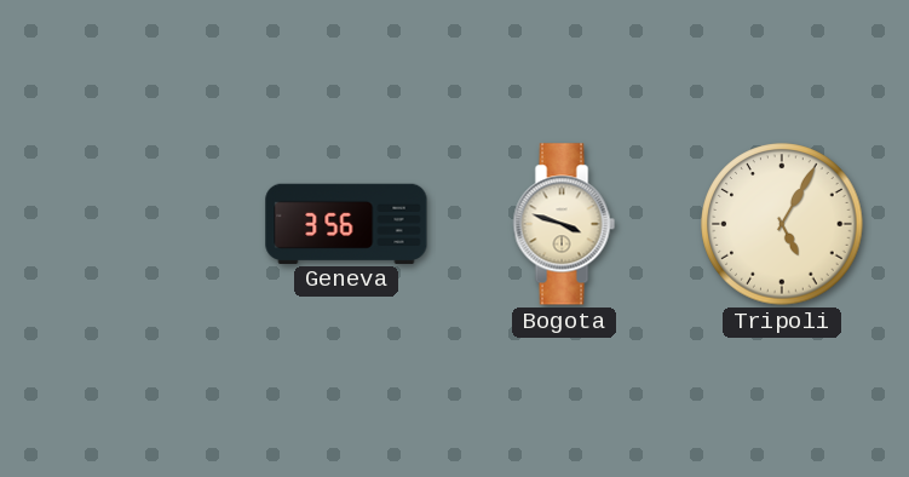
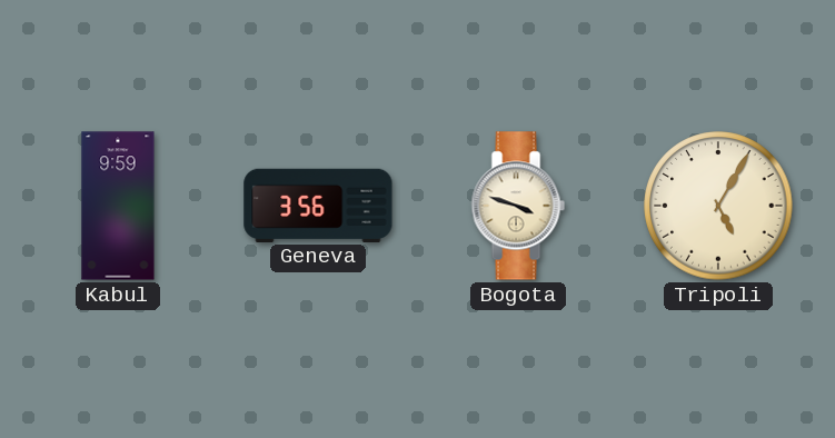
Kabul: none -> 9:59
